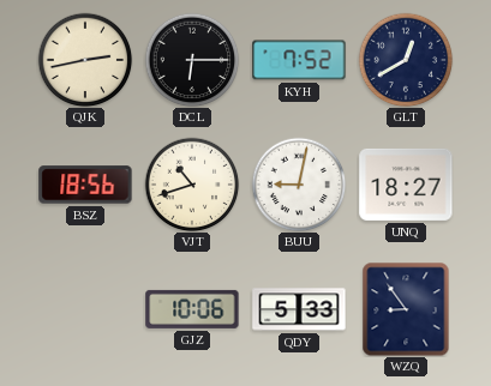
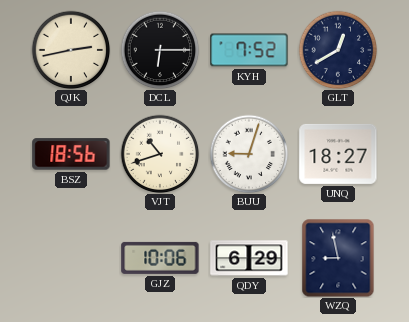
BUU: 9:02 -> 9:03
QDY: 5:33 -> 6:29
WZQ: 8:54 -> 8:58
